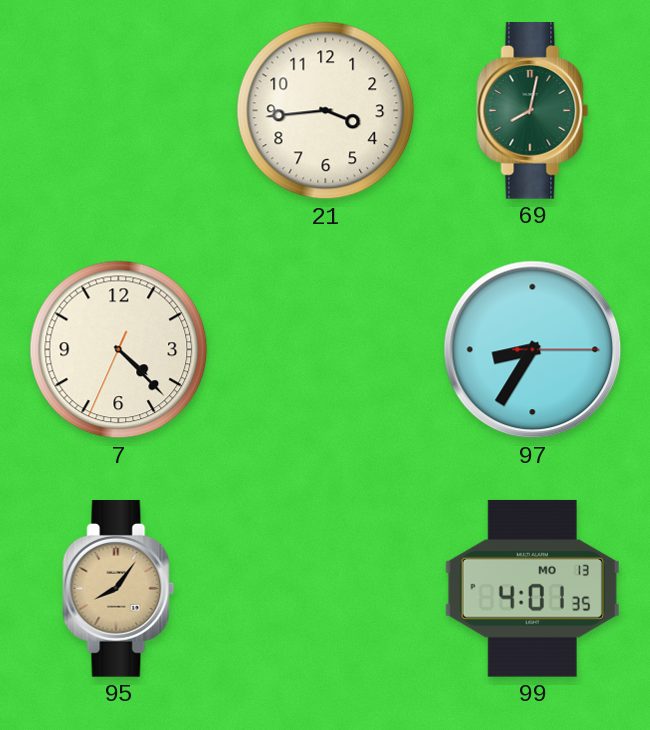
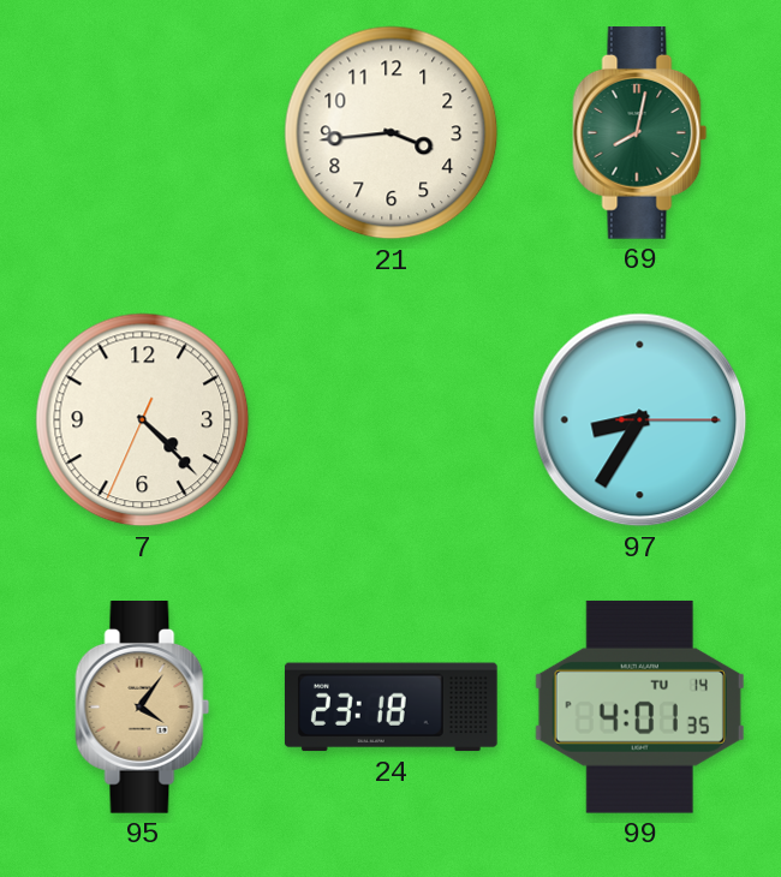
95: 8:06 -> 4:06
24: none -> 23:18
99 date: MO 13 -> TU 14
